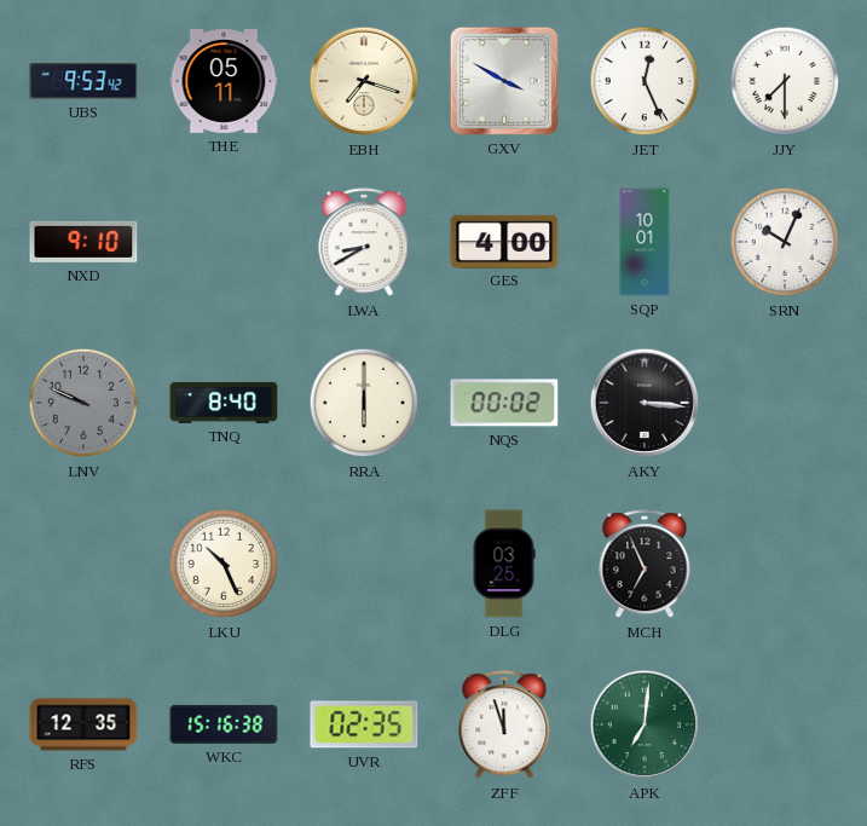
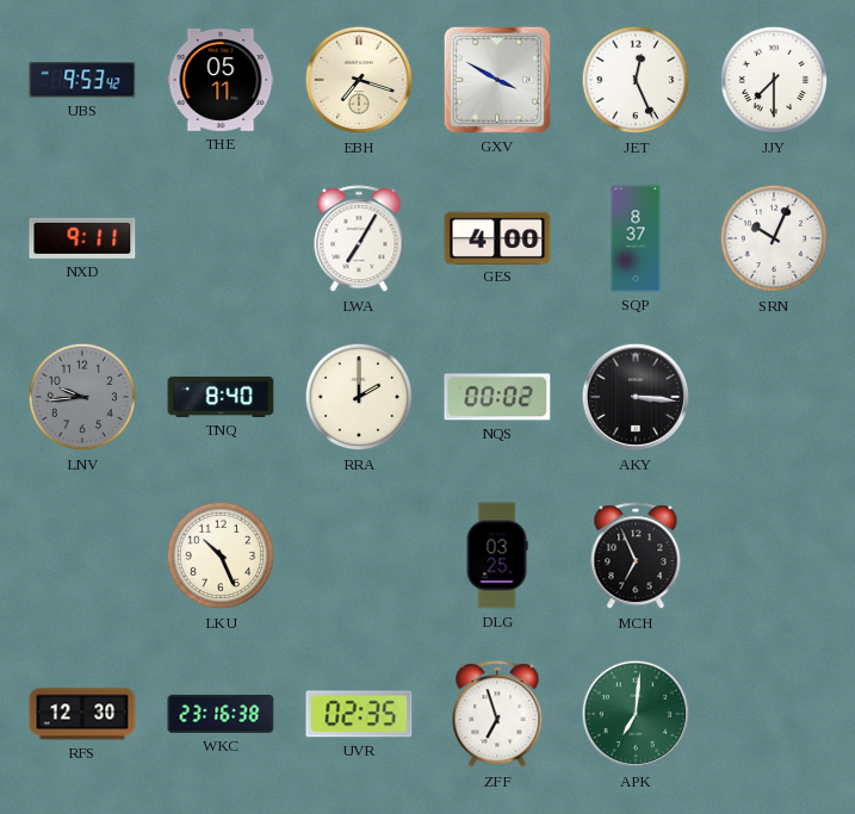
NXD: 9:10 -> 9:11
LWA: 8:40 -> 7:05
SQP: 10:01 -> 8:37
LNV: 9:49 -> 9:44
RRA: 6:00 -> 2:00
RFS: 12:35 -> 12:30
WKC: 15:16 -> 23:16
ZFF: 11:57 -> 6:57
